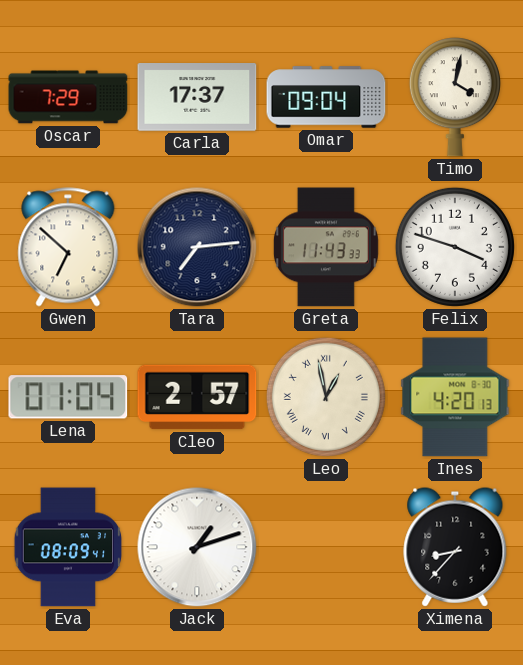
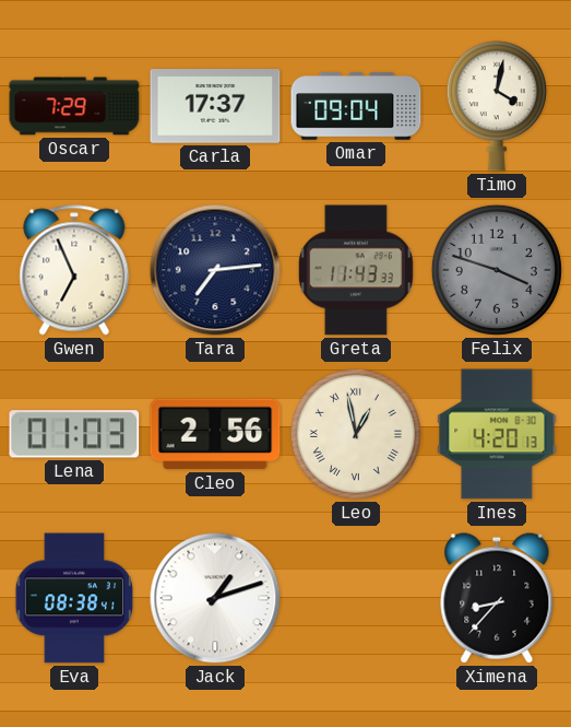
Gwen: 6:52 -> 6:56
Felix dial: white -> grey
Lena: 01:04 -> 01:03
Cleo: 2:57 -> 2:56
Eva: 08:09 -> 08:38
